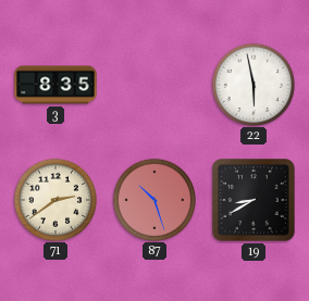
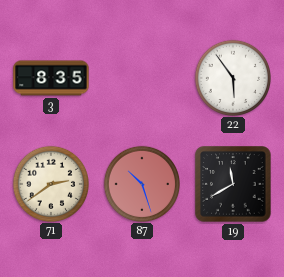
22: 5:58 -> 5:54
19: 8:40 -> 11:40
